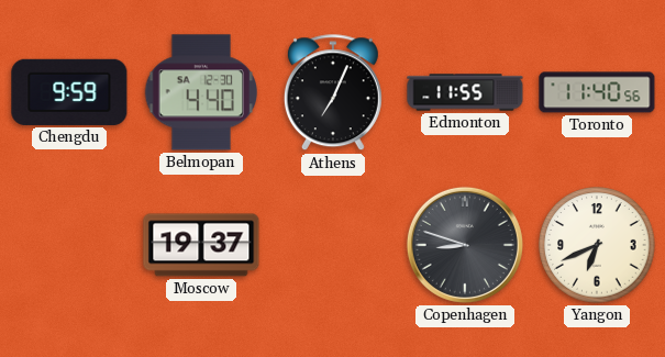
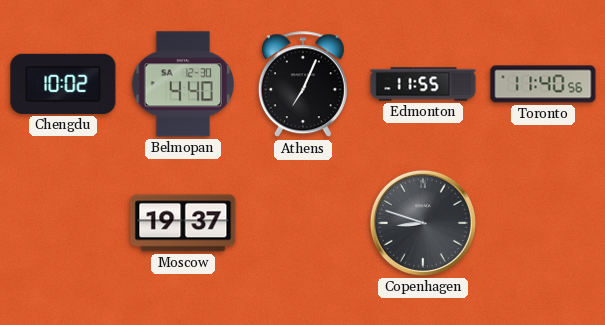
Chengdu: 9:59 -> 10:02
Yangon: 6:41 -> none
